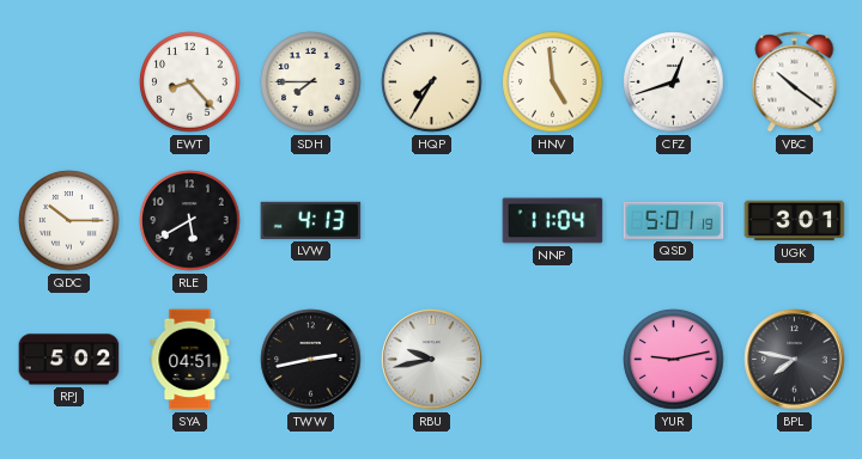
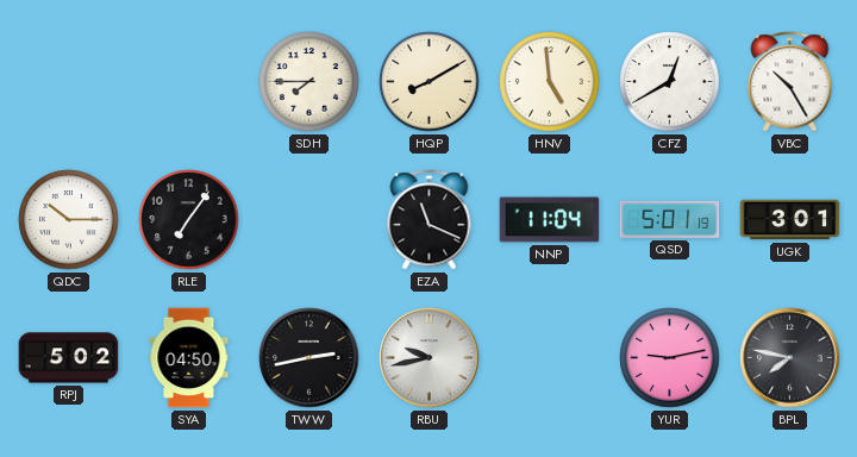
EWT: 8:23 -> none
HQP: 7:35 -> 8:10
CFZ: 12:42 -> 12:40
VBC: 10:21 -> 10:25
RLE: 5:40 -> 7:06
LVW: 4:13 -> none
EZA: none -> 11:19
SYA: 04:51 -> 04:50
